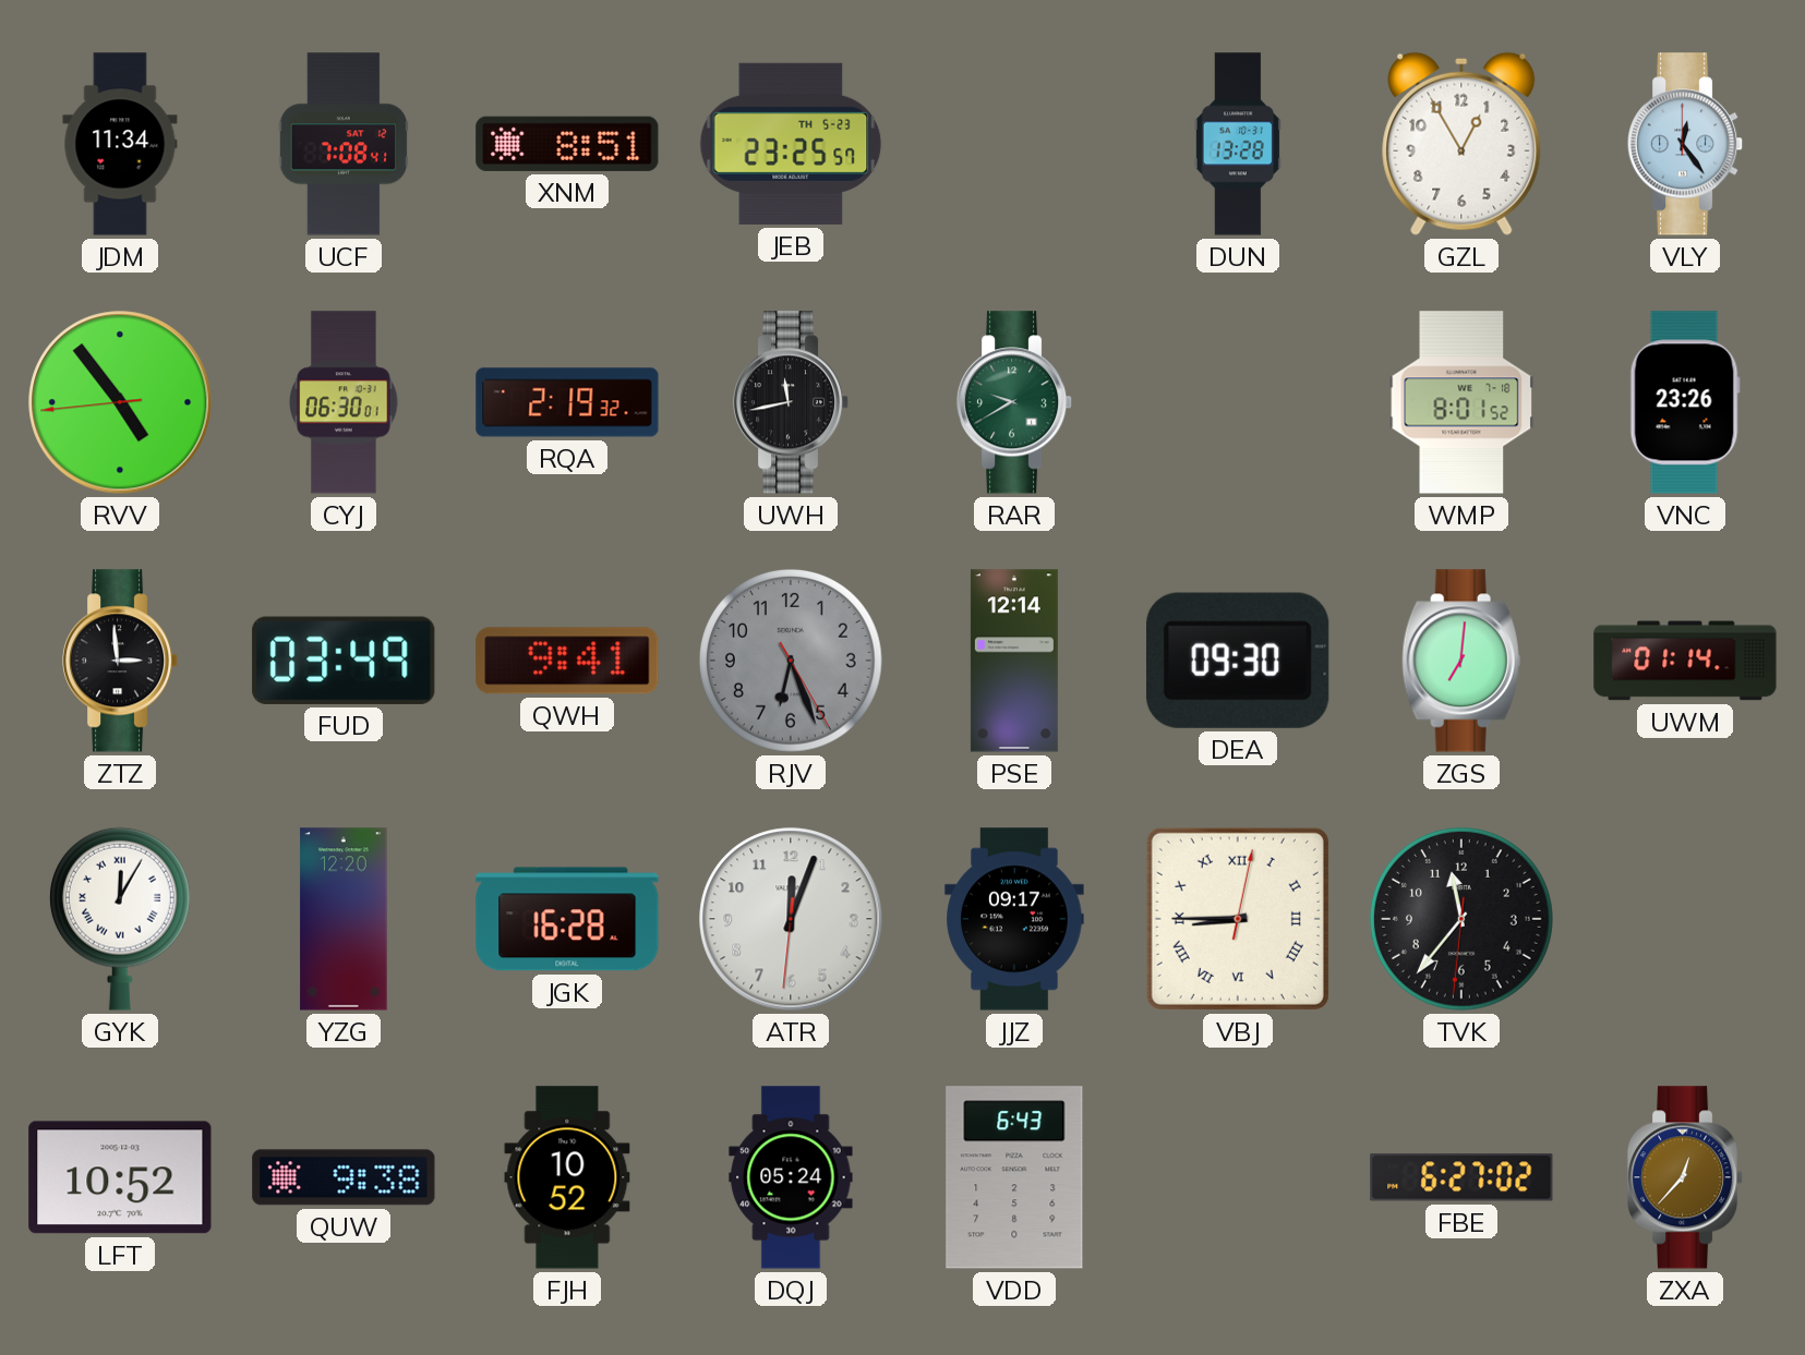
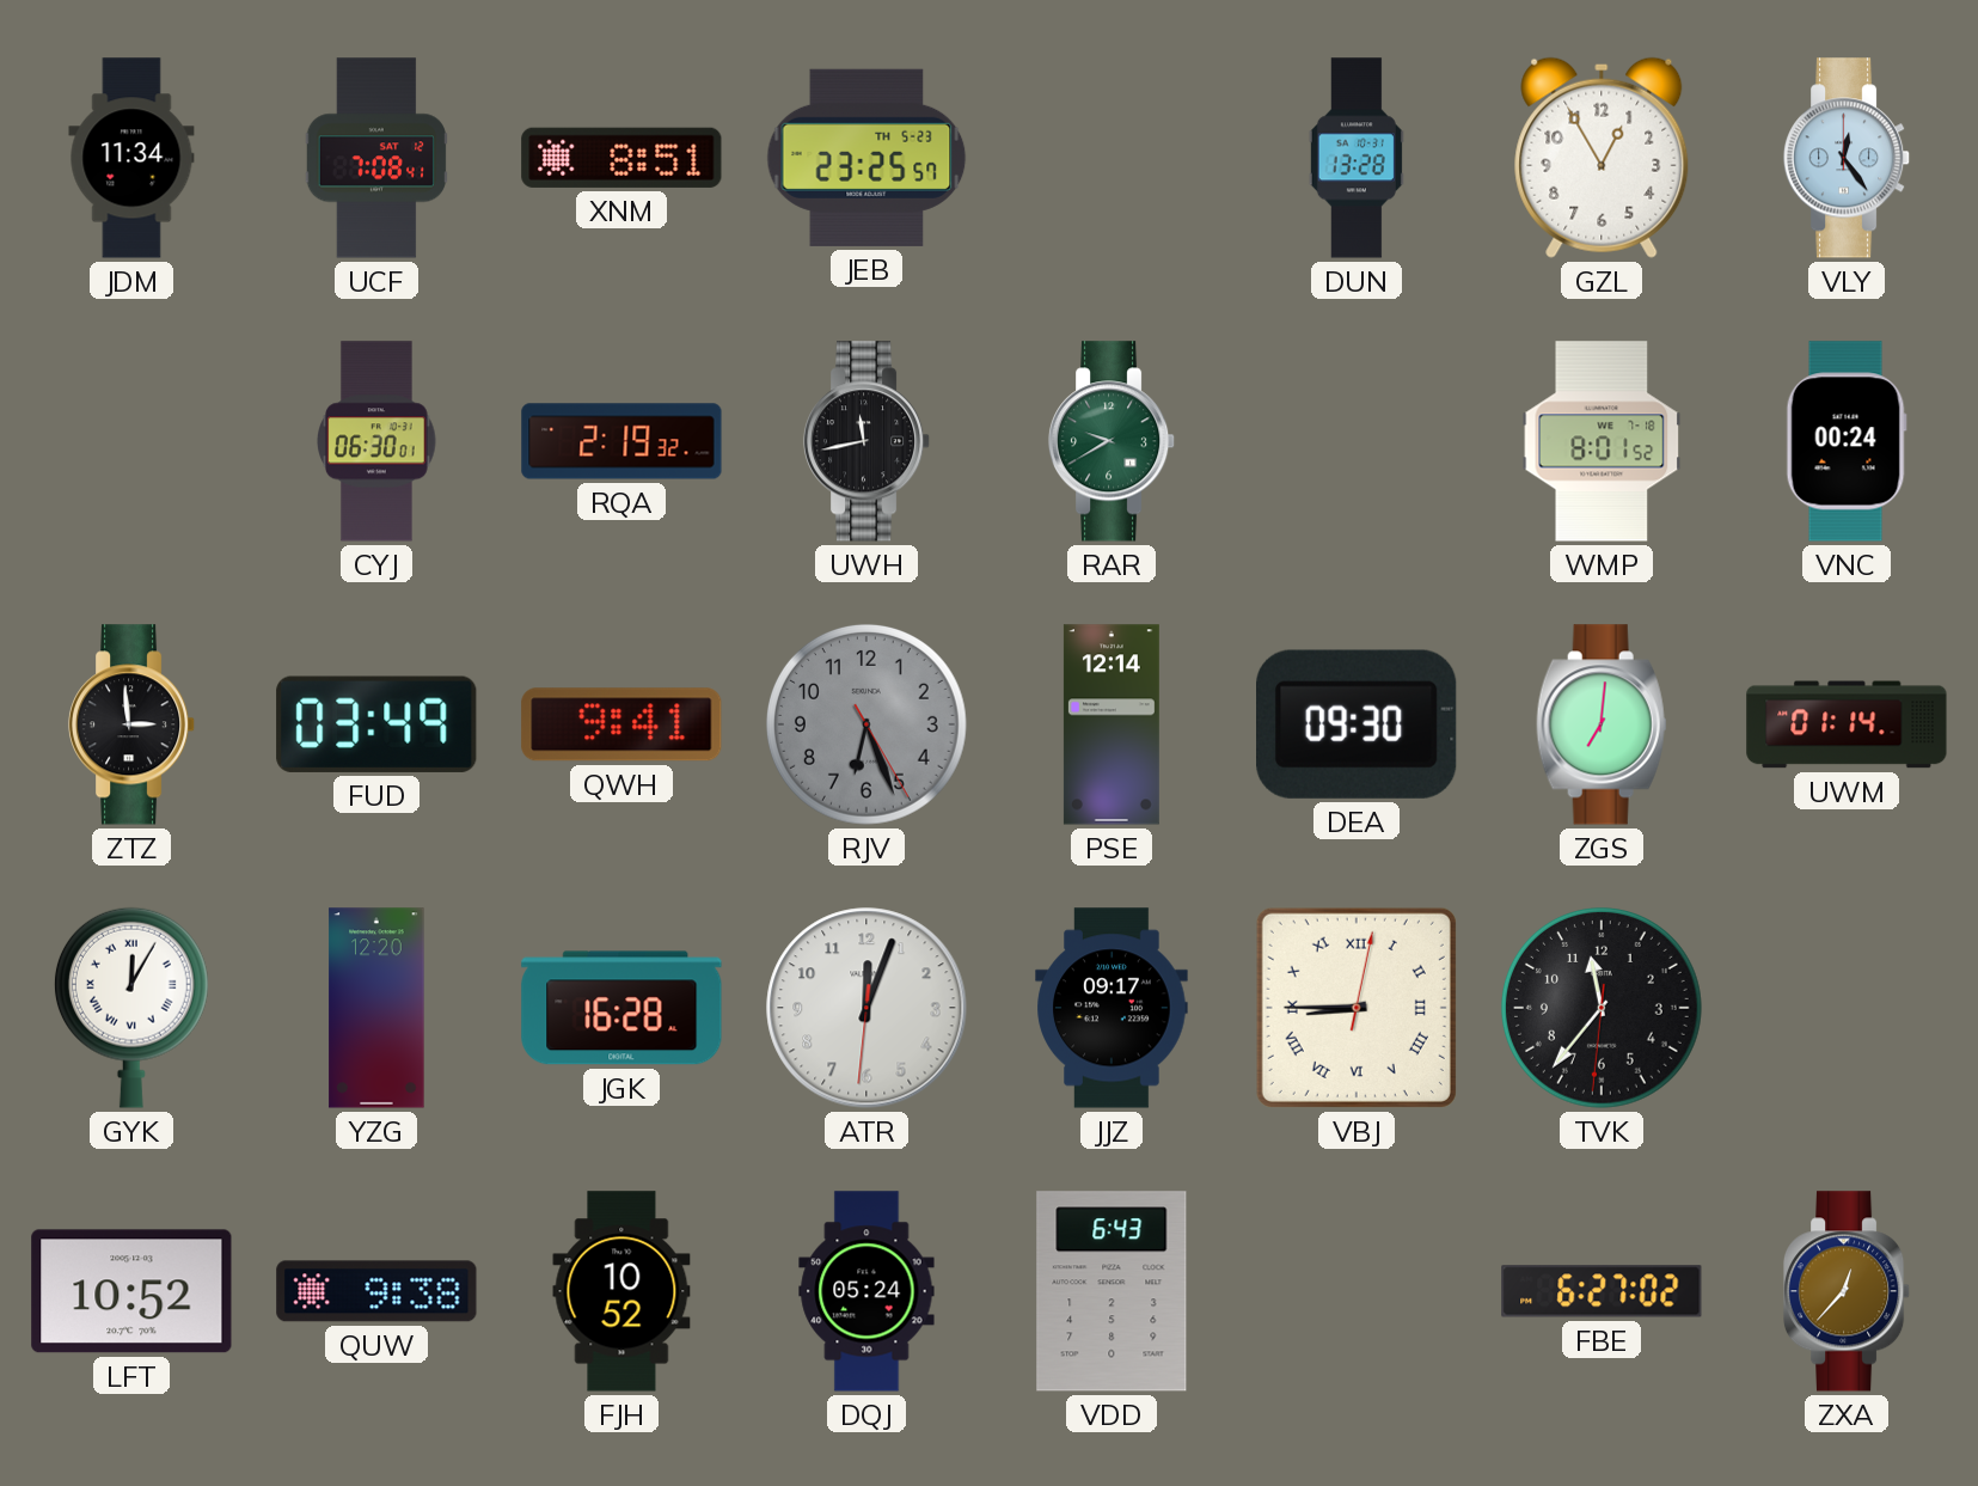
RVV: 4:53 -> none
VNC: 23:26 -> 00:24
